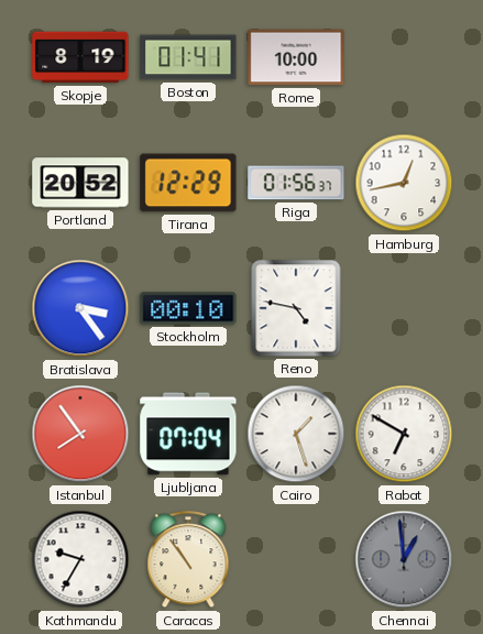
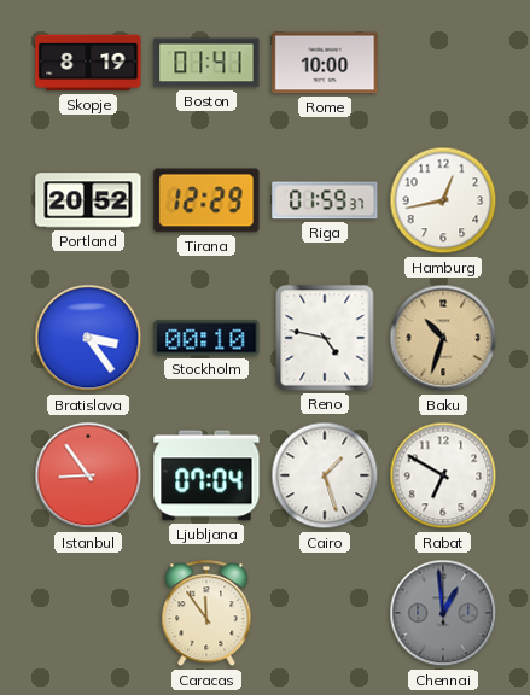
Riga: 01:56 -> 01:59
Baku: none -> 10:33
Istanbul: 7:54 -> 8:54
Kathmandu: 9:35 -> none
Caracas: 10:54 -> 11:54
